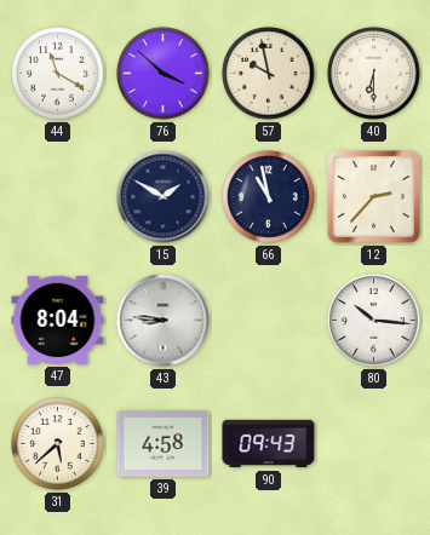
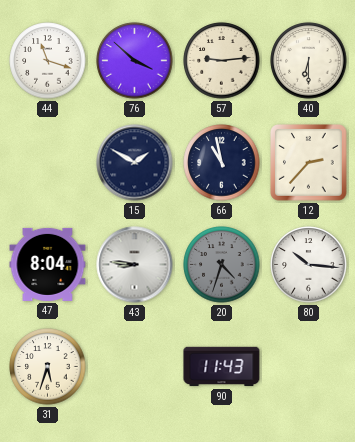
44: 11:20 -> 11:18
57: 9:58 -> 9:14
20: none -> 4:33
31: 5:38 -> 5:33
39: 4:58 -> none
90: 09:43 -> 11:43
